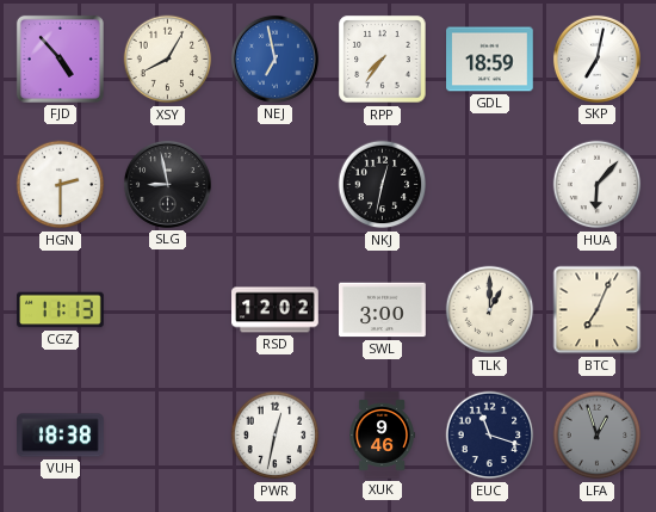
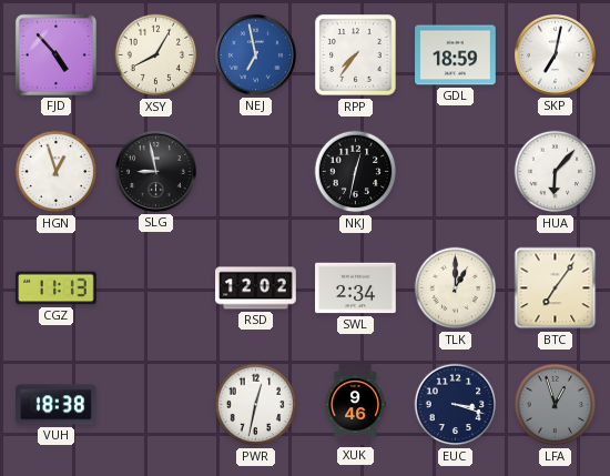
HGN: 2:30 -> 12:57
SWL: 3:00 -> 2:34
BTC: 7:04 -> 7:06
EUC: 11:18 -> 3:18
